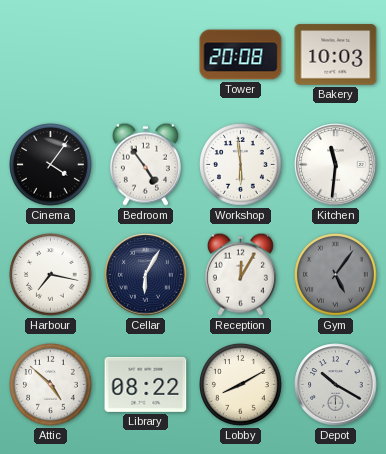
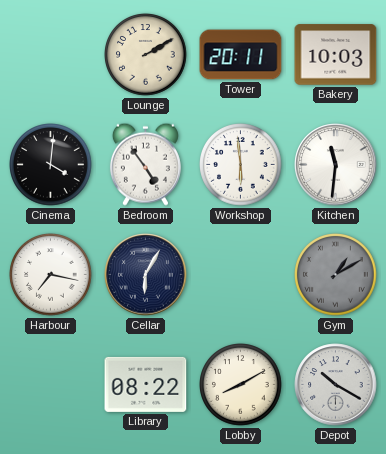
Lounge: none -> 2:10
Tower: 20:08 -> 20:11
Cinema: 4:06 -> 4:01
Reception: 12:05 -> none
Gym: 5:06 -> 1:10
Attic: 4:52 -> none
